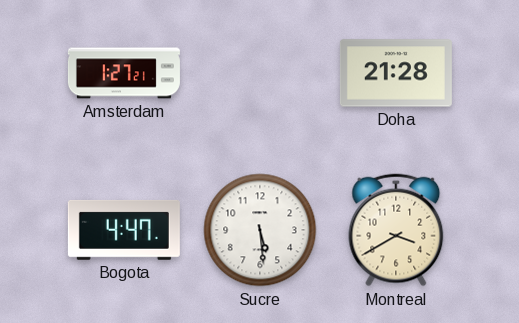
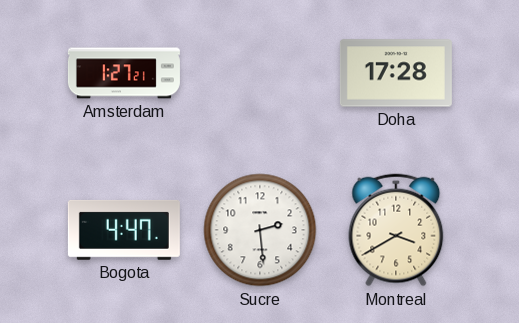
Doha: 21:28 -> 17:28
Sucre: 5:29 -> 2:29
